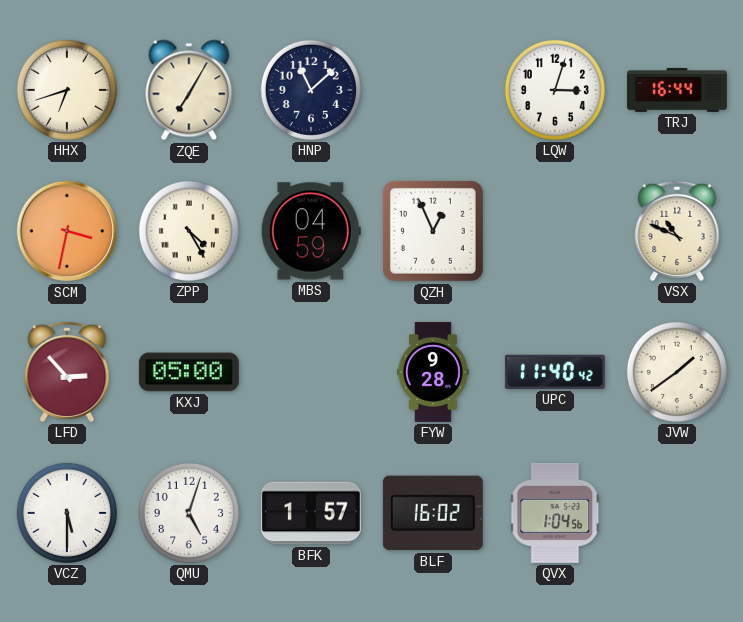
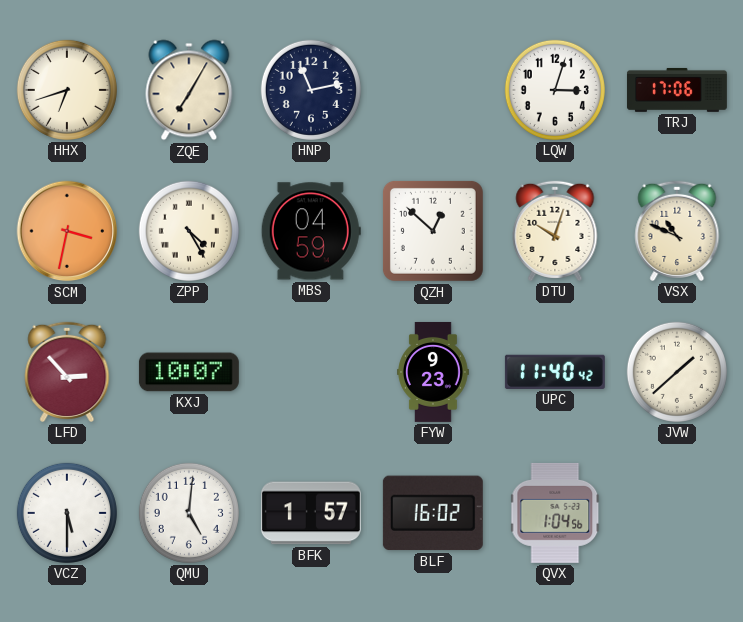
HNP: 11:08 -> 11:13
TRJ: 16:44 -> 17:06
QZH: 12:56 -> 12:52
DTU: none -> 10:03
KXJ: 05:00 -> 10:07
FYW: 9:28 -> 9:23
JVW: 1:39 -> 1:38
QMU: 5:03 -> 5:01
